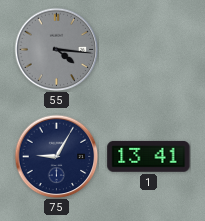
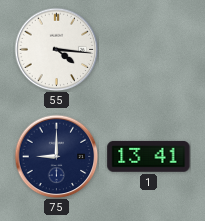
55 dial: grey -> white
75: 9:05 -> 9:00
